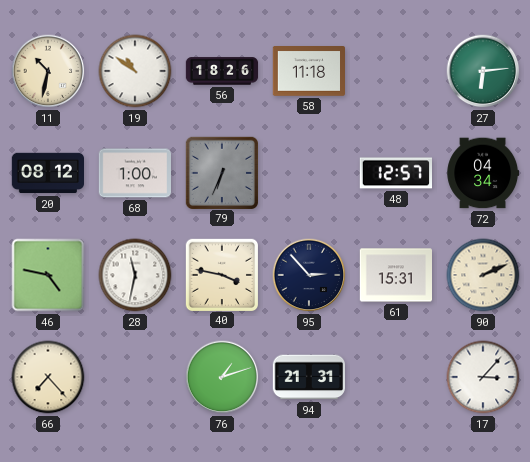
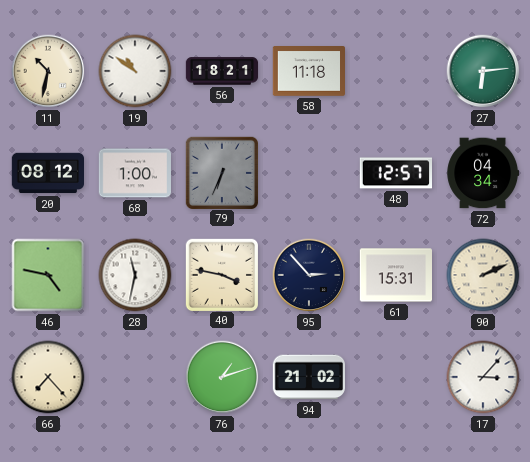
56: 18:26 -> 18:21
94: 21:31 -> 21:02
